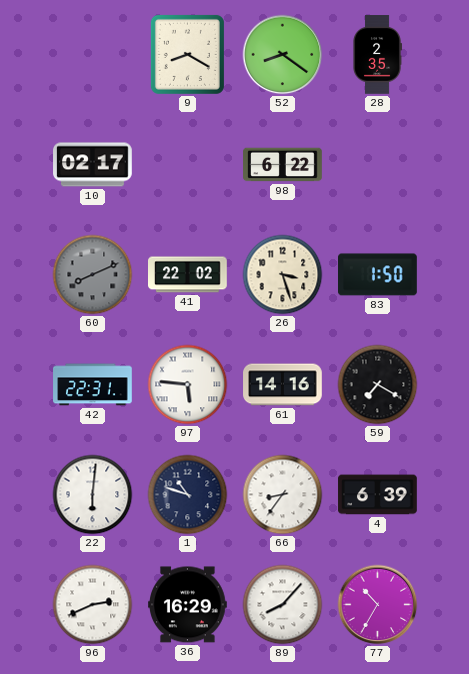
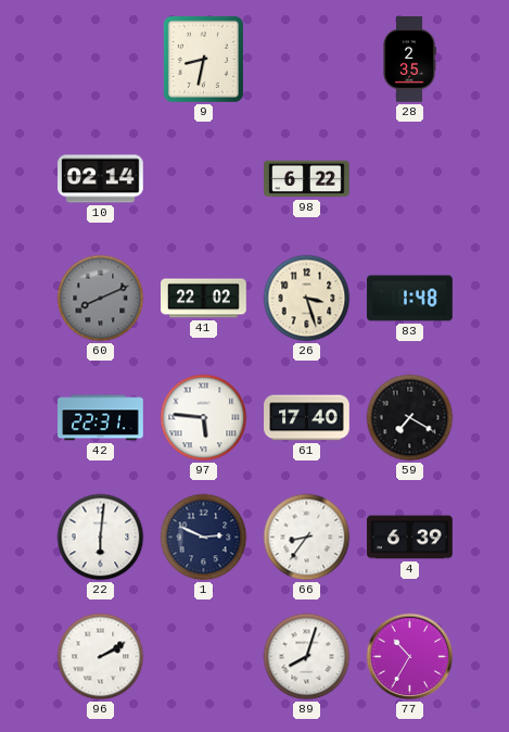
9: 8:20 -> 8:32
52: 8:21 -> none
10: 02:17 -> 02:14
83: 1:50 -> 1:48
61: 14:16 -> 17:40
1: 10:48 -> 2:49
96: 2:41 -> 2:10
36: 16:29 -> none
89: 8:07 -> 8:03
